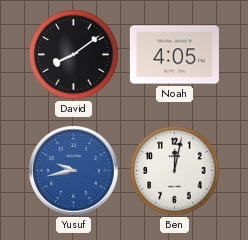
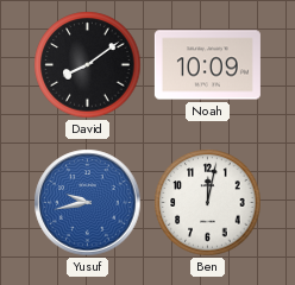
Noah: 4:05 -> 10:09
